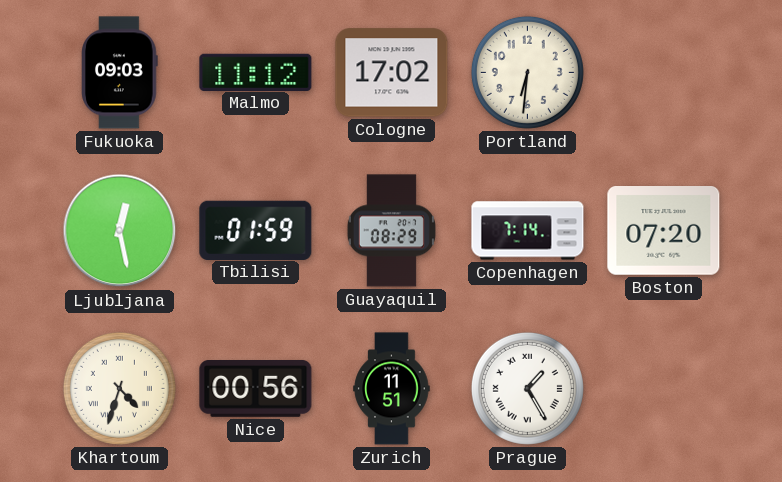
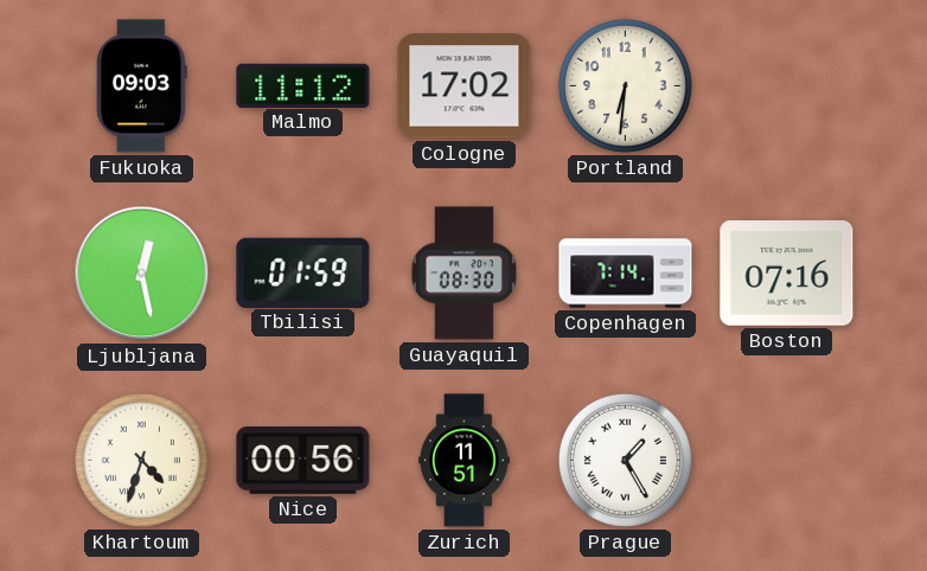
Guayaquil: 08:29 -> 08:30
Boston: 07:20 -> 07:16
